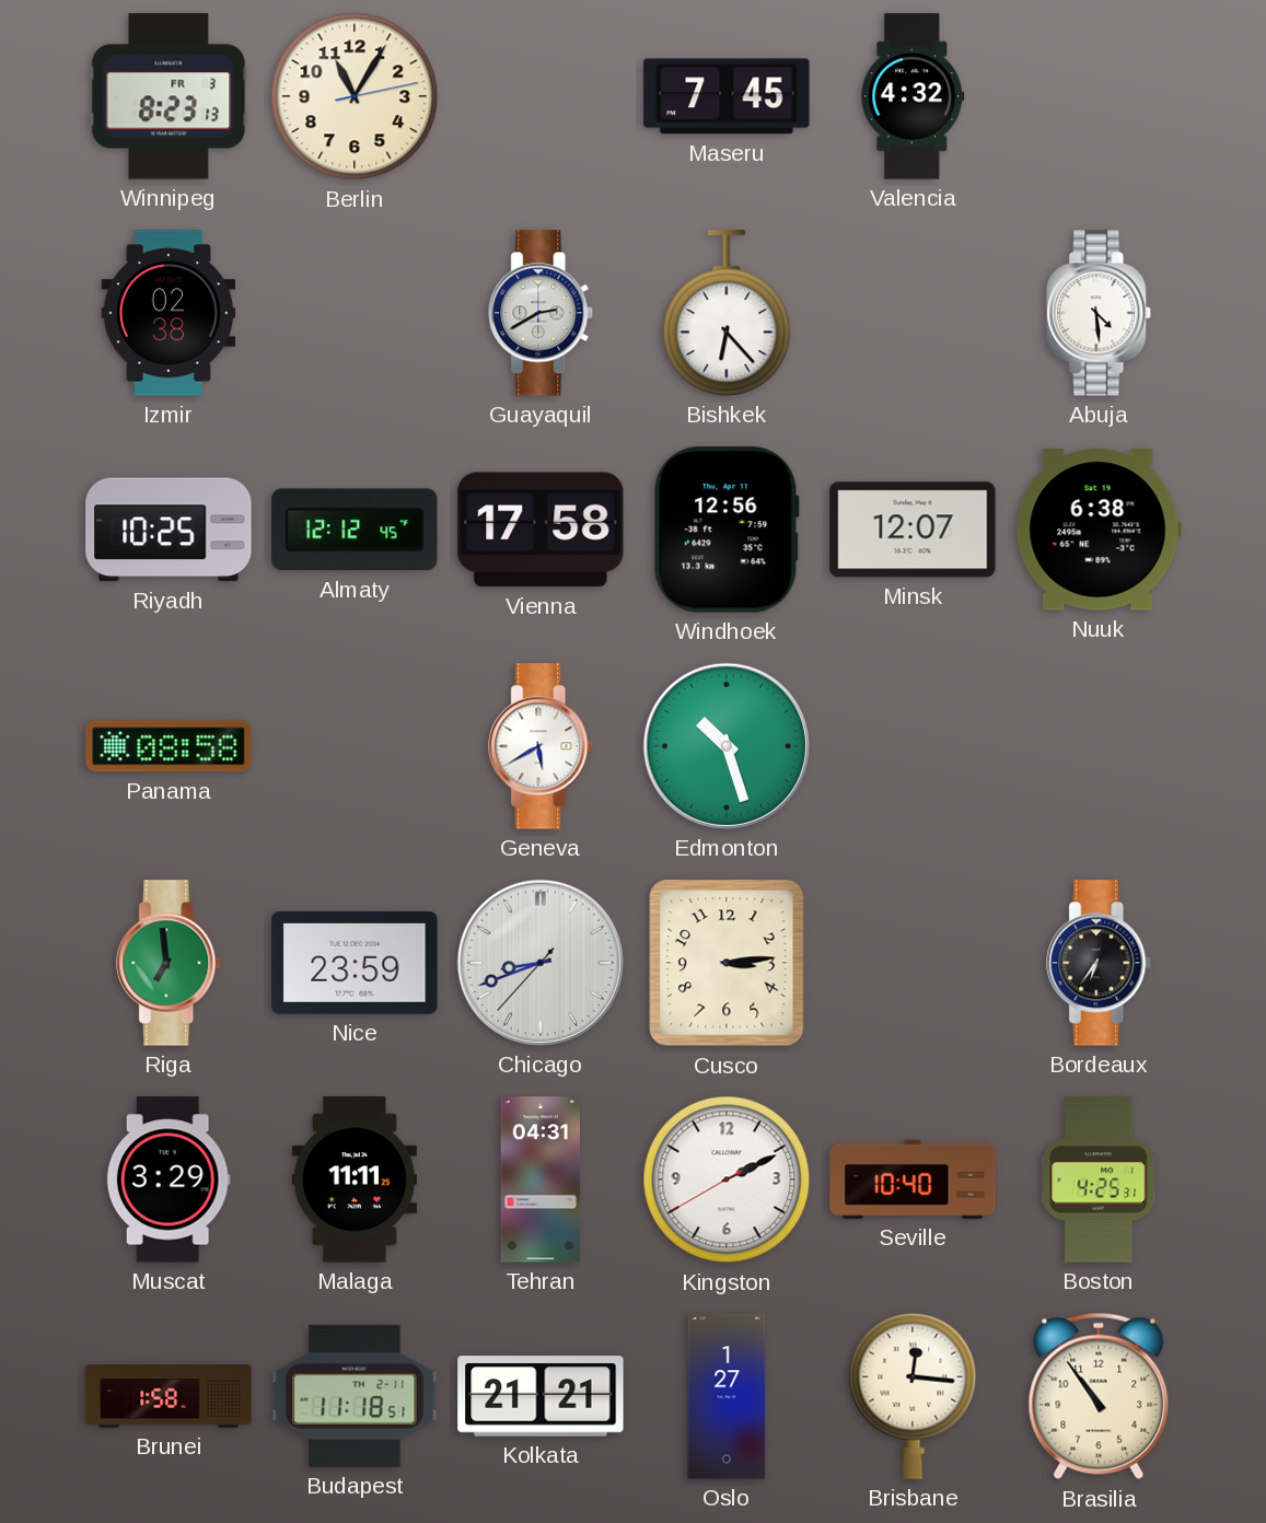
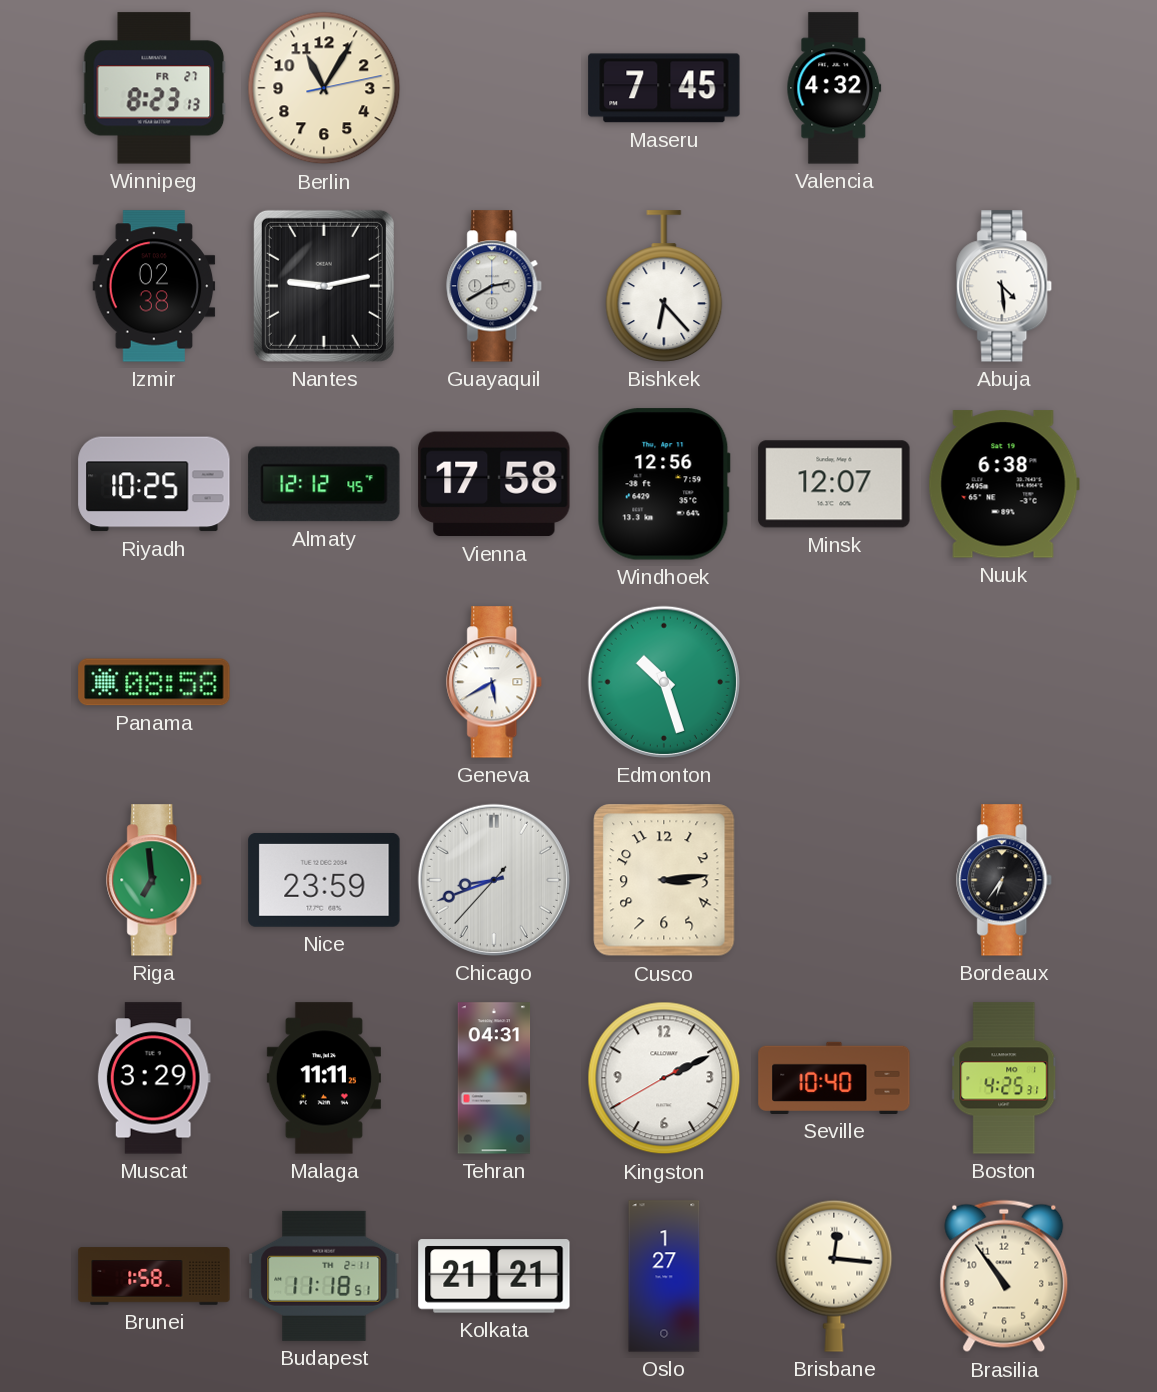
Winnipeg date: FR 3 -> FR 27
Nantes: none -> 9:13
